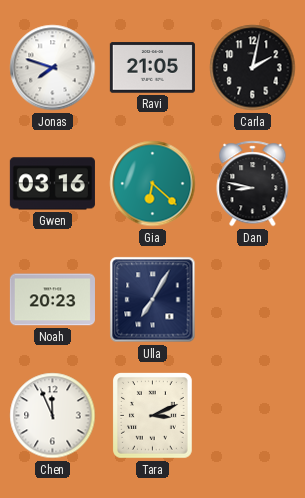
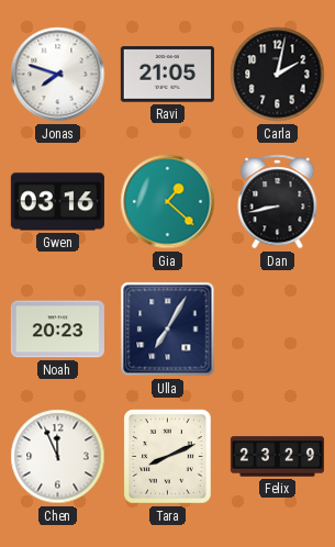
Gia: 6:22 -> 1:22
Dan: 8:47 -> 8:43
Tara: 3:11 -> 8:11
Felix: none -> 23:29
